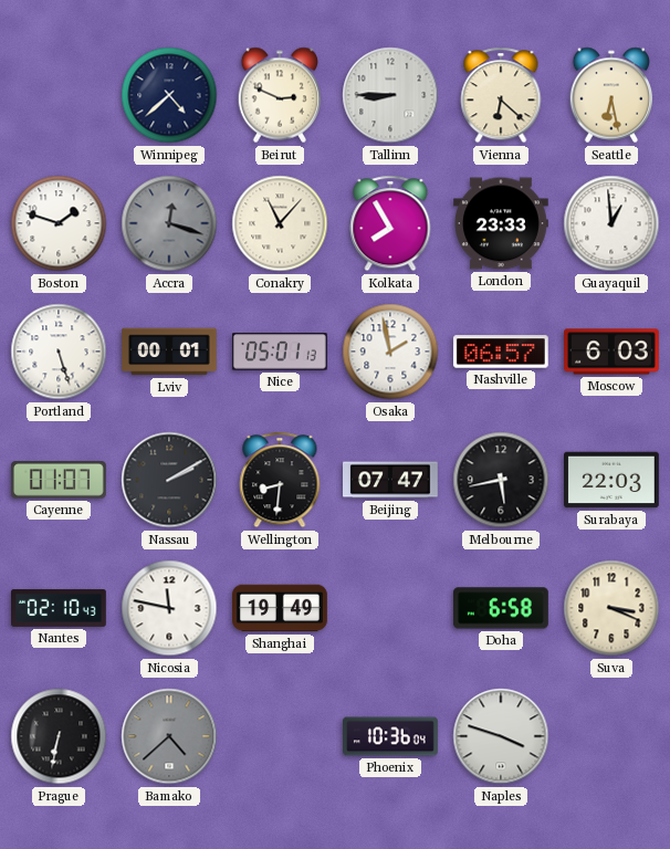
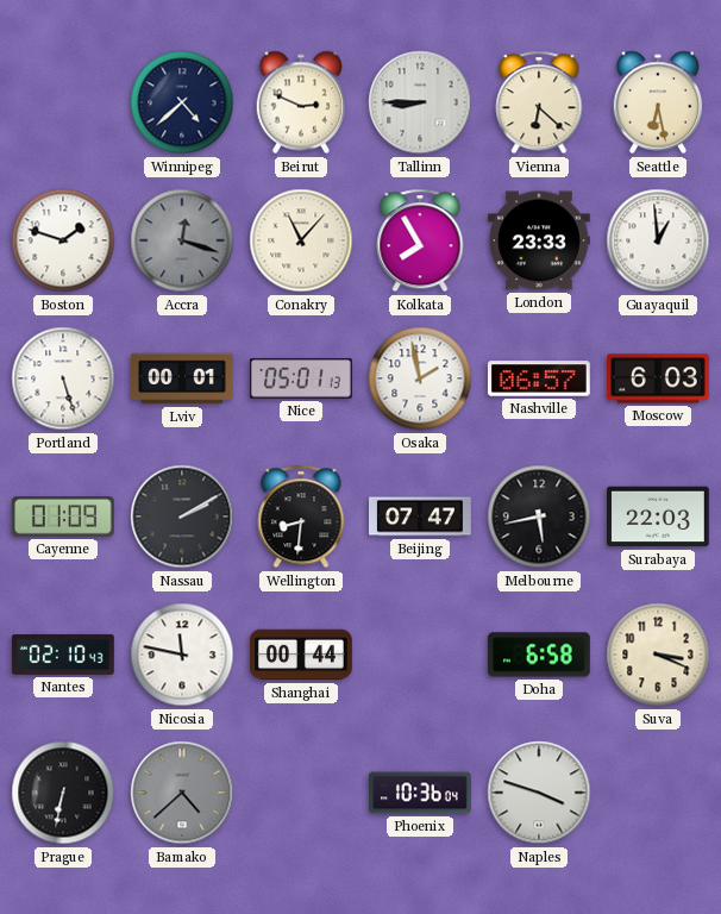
Cayenne: 01:07 -> 01:09
Shanghai: 19:49 -> 00:44
